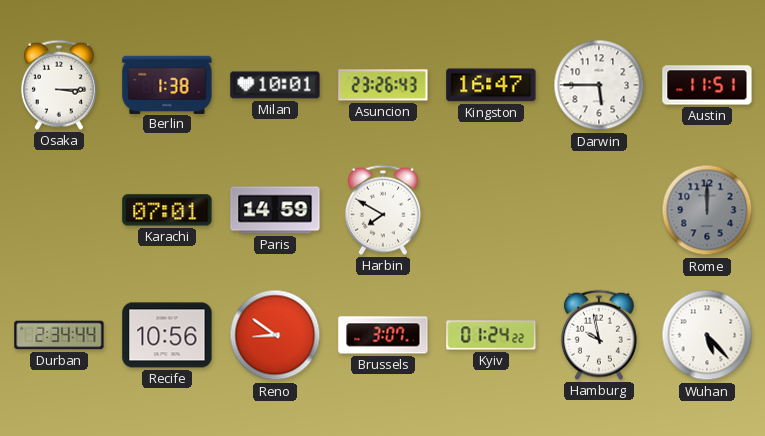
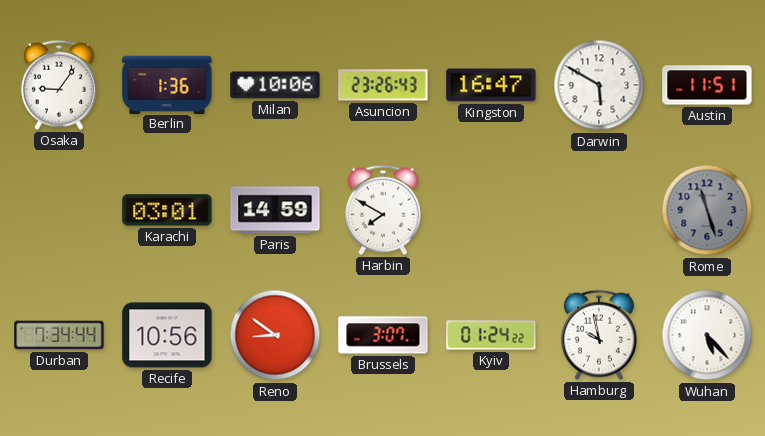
Osaka: 3:15 -> 9:06
Berlin: 1:38 -> 1:36
Milan: 10:01 -> 10:06
Darwin: 5:45 -> 5:50
Karachi: 07:01 -> 03:01
Rome: 12:00 -> 11:27
Durban: 2:34 -> 7:34
